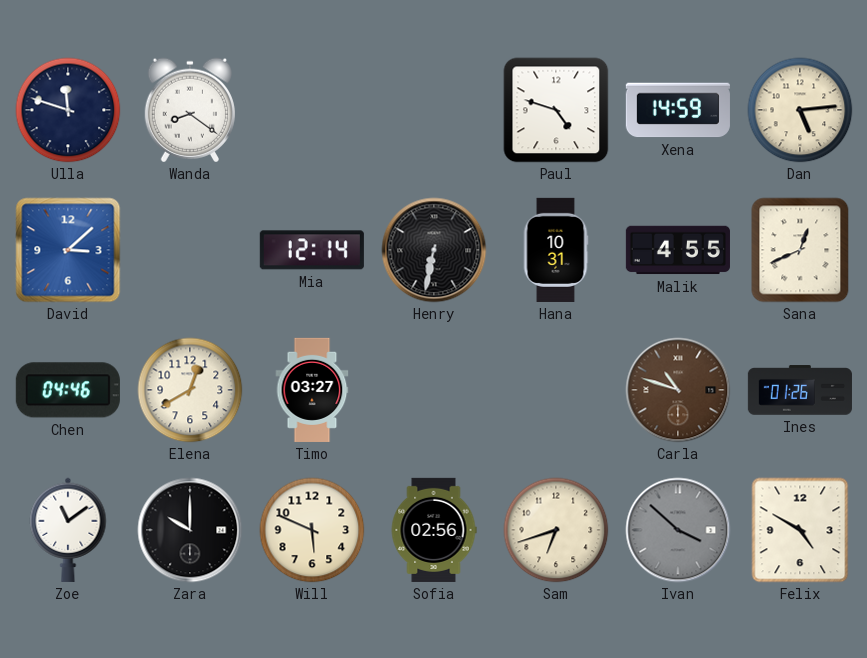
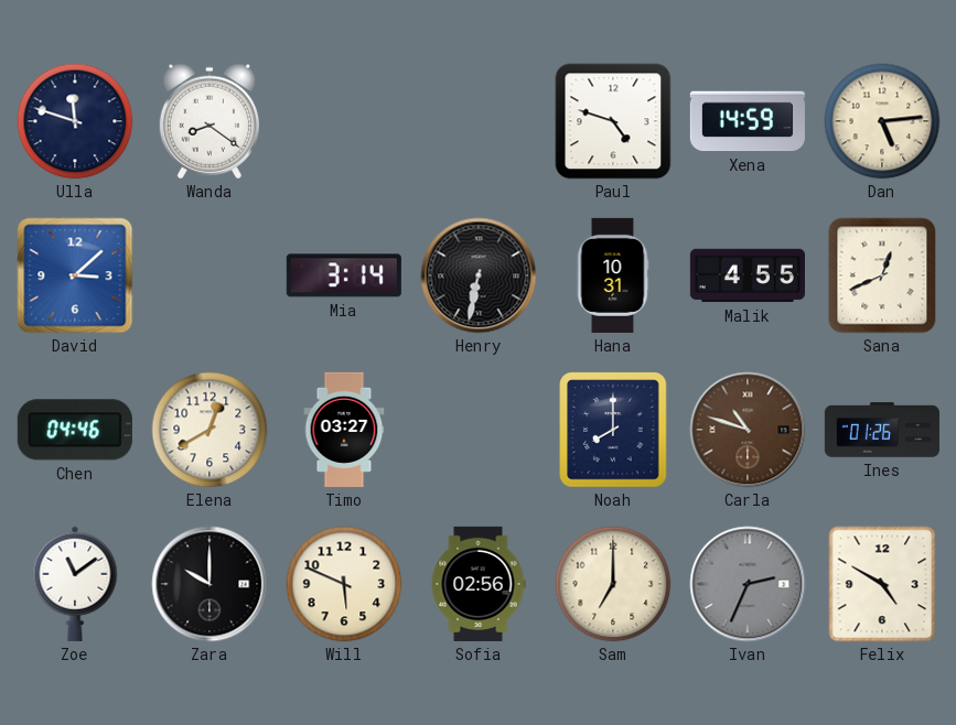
Mia: 12:14 -> 3:14
Noah: none -> 8:00
Sam: 6:42 -> 7:00
Ivan: 3:52 -> 2:34
